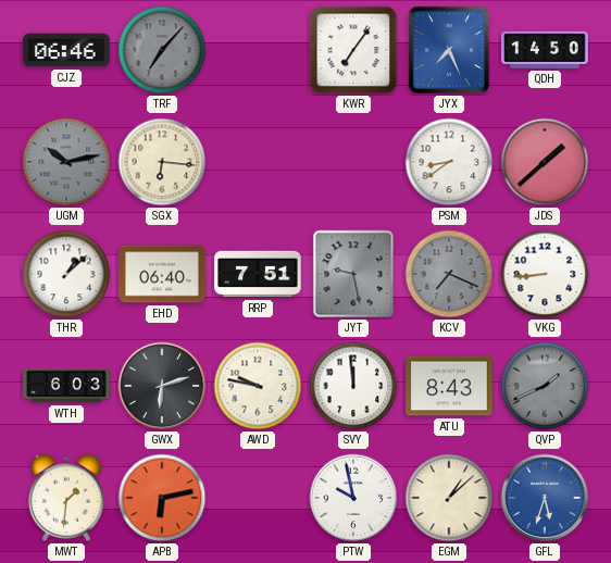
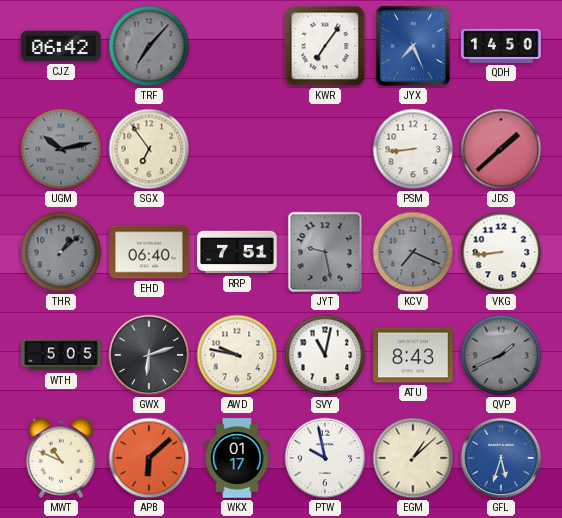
CJZ: 06:46 -> 06:42
SGX: 6:16 -> 6:54
PSM: 8:39 -> 8:44
THR dial: white -> grey
WTH: 6:03 -> 5:05
SVY: 11:59 -> 11:02
MWT: 1:31 -> 10:49
APB: 6:13 -> 6:08
WKX: none -> 01:17
